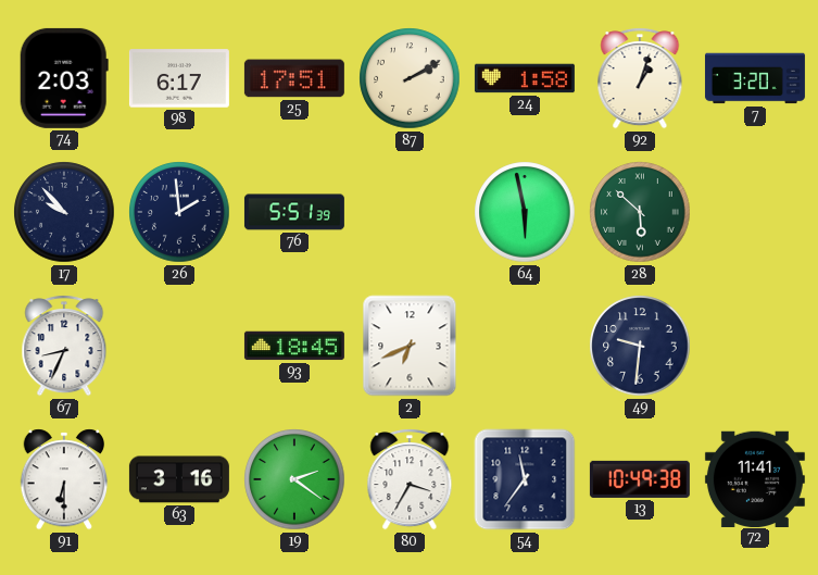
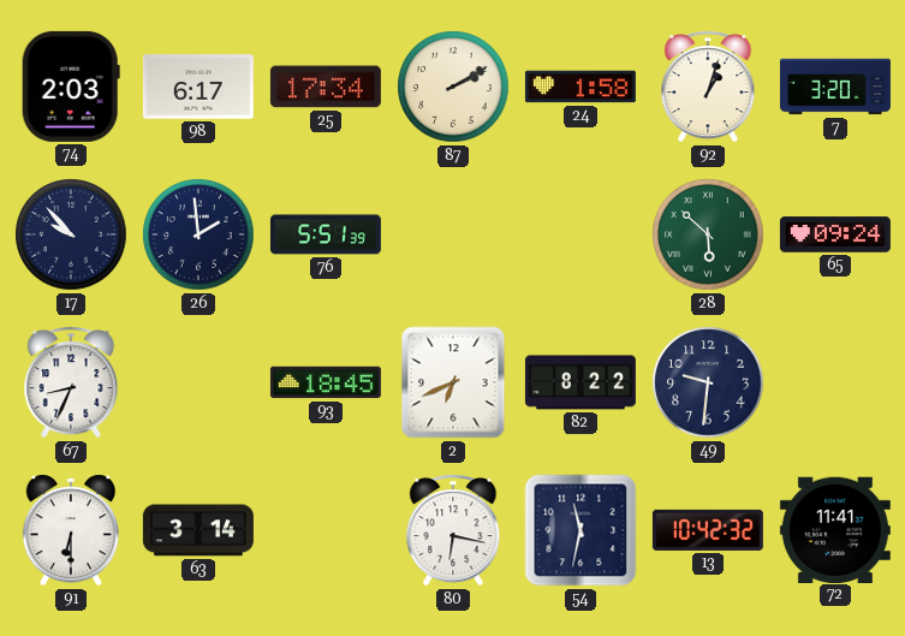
25: 17:51 -> 17:34
64: 5:58 -> none
65: none -> 09:24
82: none -> 8:22
63: 3:16 -> 3:14
19: 2:21 -> none
80: 3:35 -> 6:17
54: 11:36 -> 11:32
13: 10:49 -> 10:42
